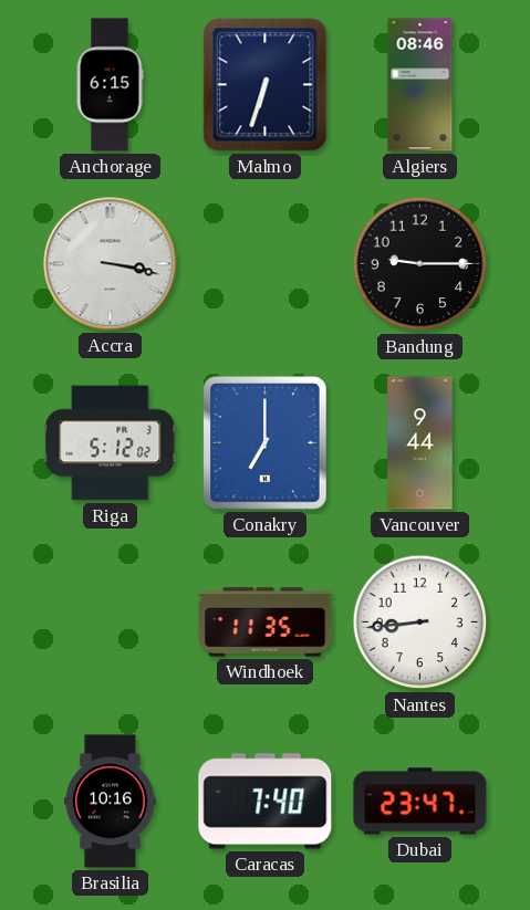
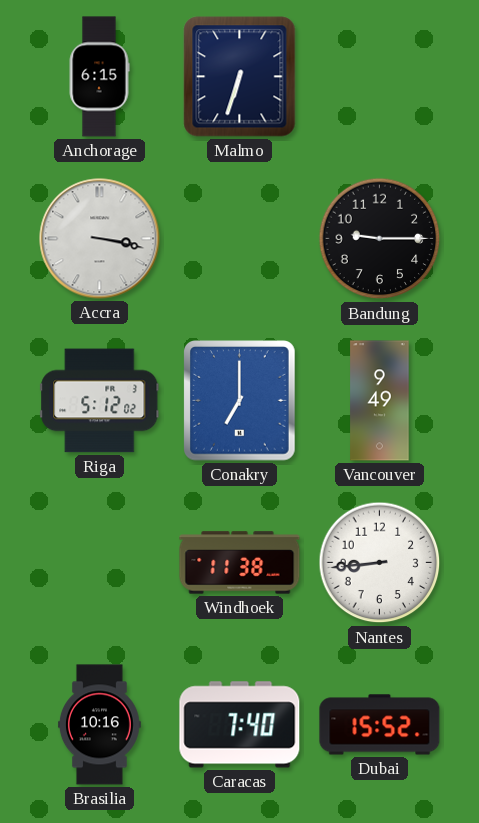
Algiers: 08:46 -> none
Vancouver: 9:44 -> 9:49
Windhoek: 11:35 -> 11:38
Dubai: 23:47 -> 15:52
